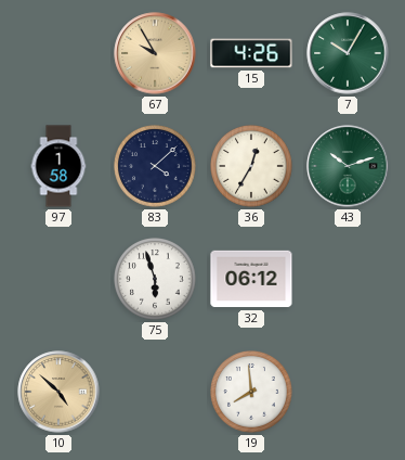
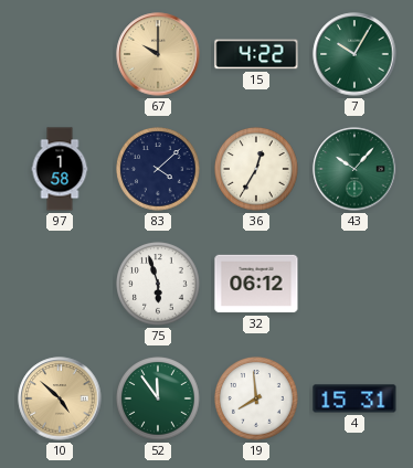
67: 9:55 -> 10:00
15: 4:26 -> 4:22
43: 10:12 -> 10:07
52: none -> 11:54
4: none -> 15:31
